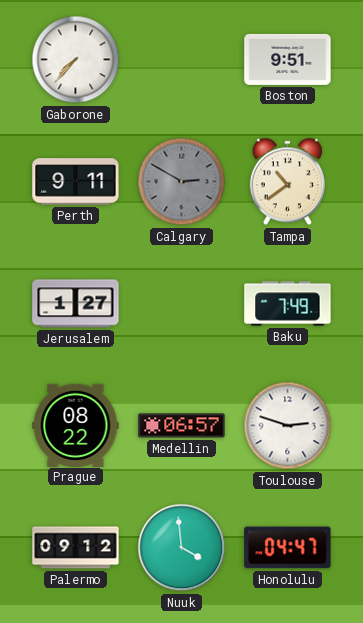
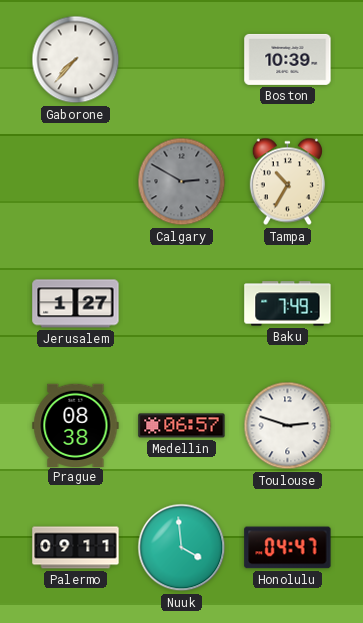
Boston: 9:51 -> 10:39
Perth: 9:11 -> none
Tampa: 10:39 -> 10:35
Prague: 08:22 -> 08:38
Palermo: 09:12 -> 09:11
